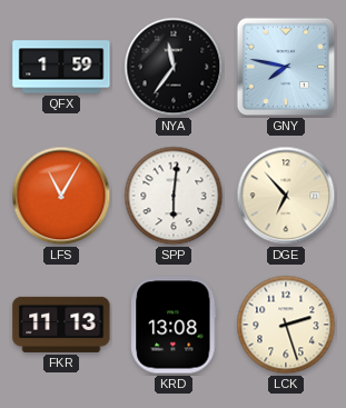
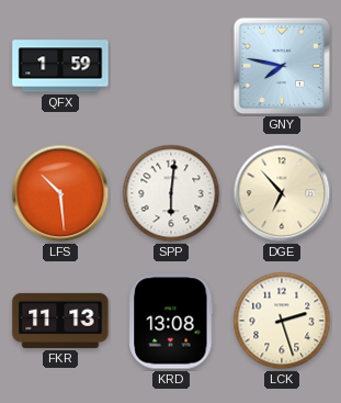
NYA: 11:36 -> none
LFS: 11:05 -> 10:29
